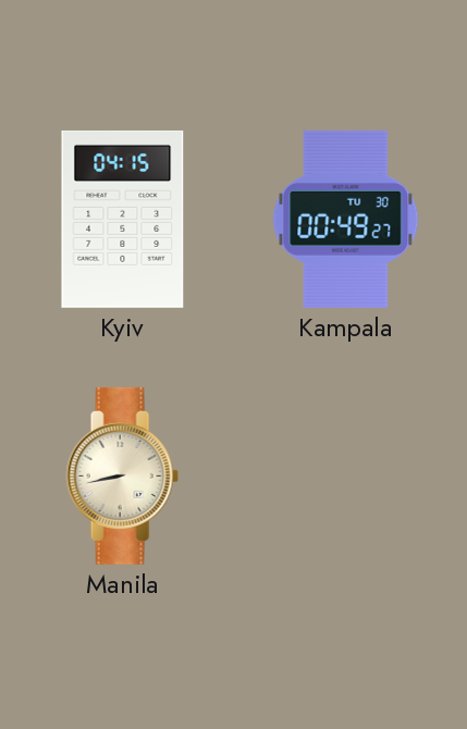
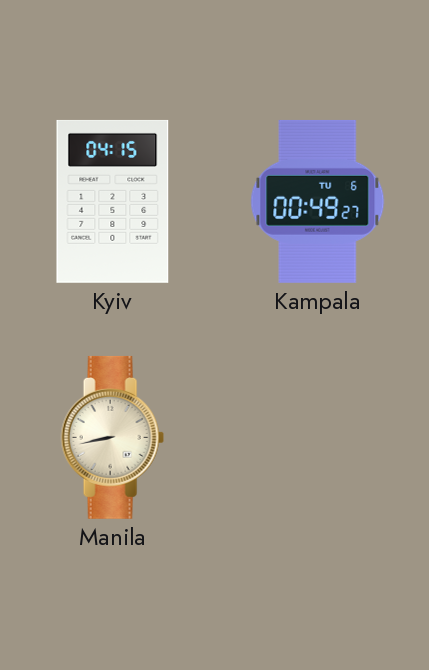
Kampala date: TU 30 -> TU 6
